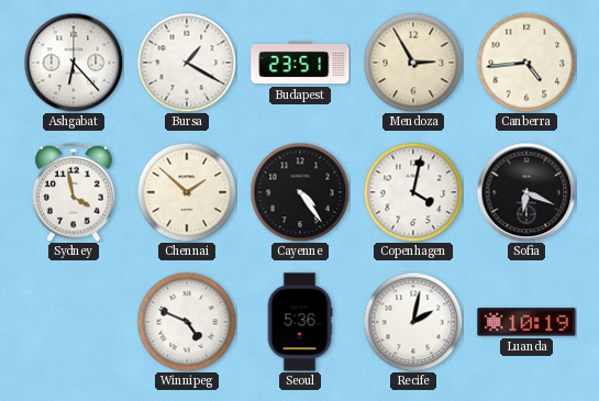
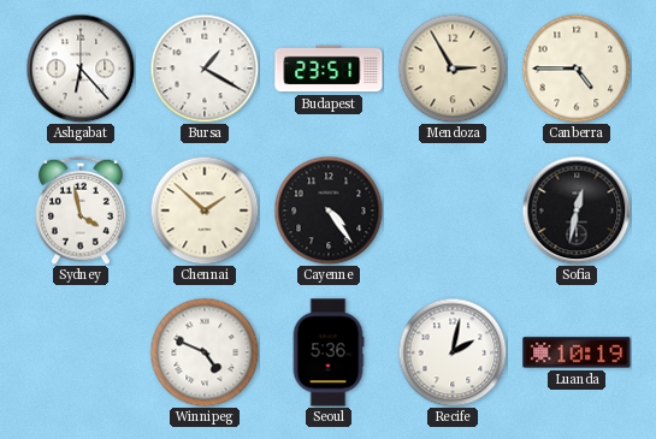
Canberra: 4:44 -> 4:45
Copenhagen: 4:02 -> none
Sofia: 6:19 -> 12:32
